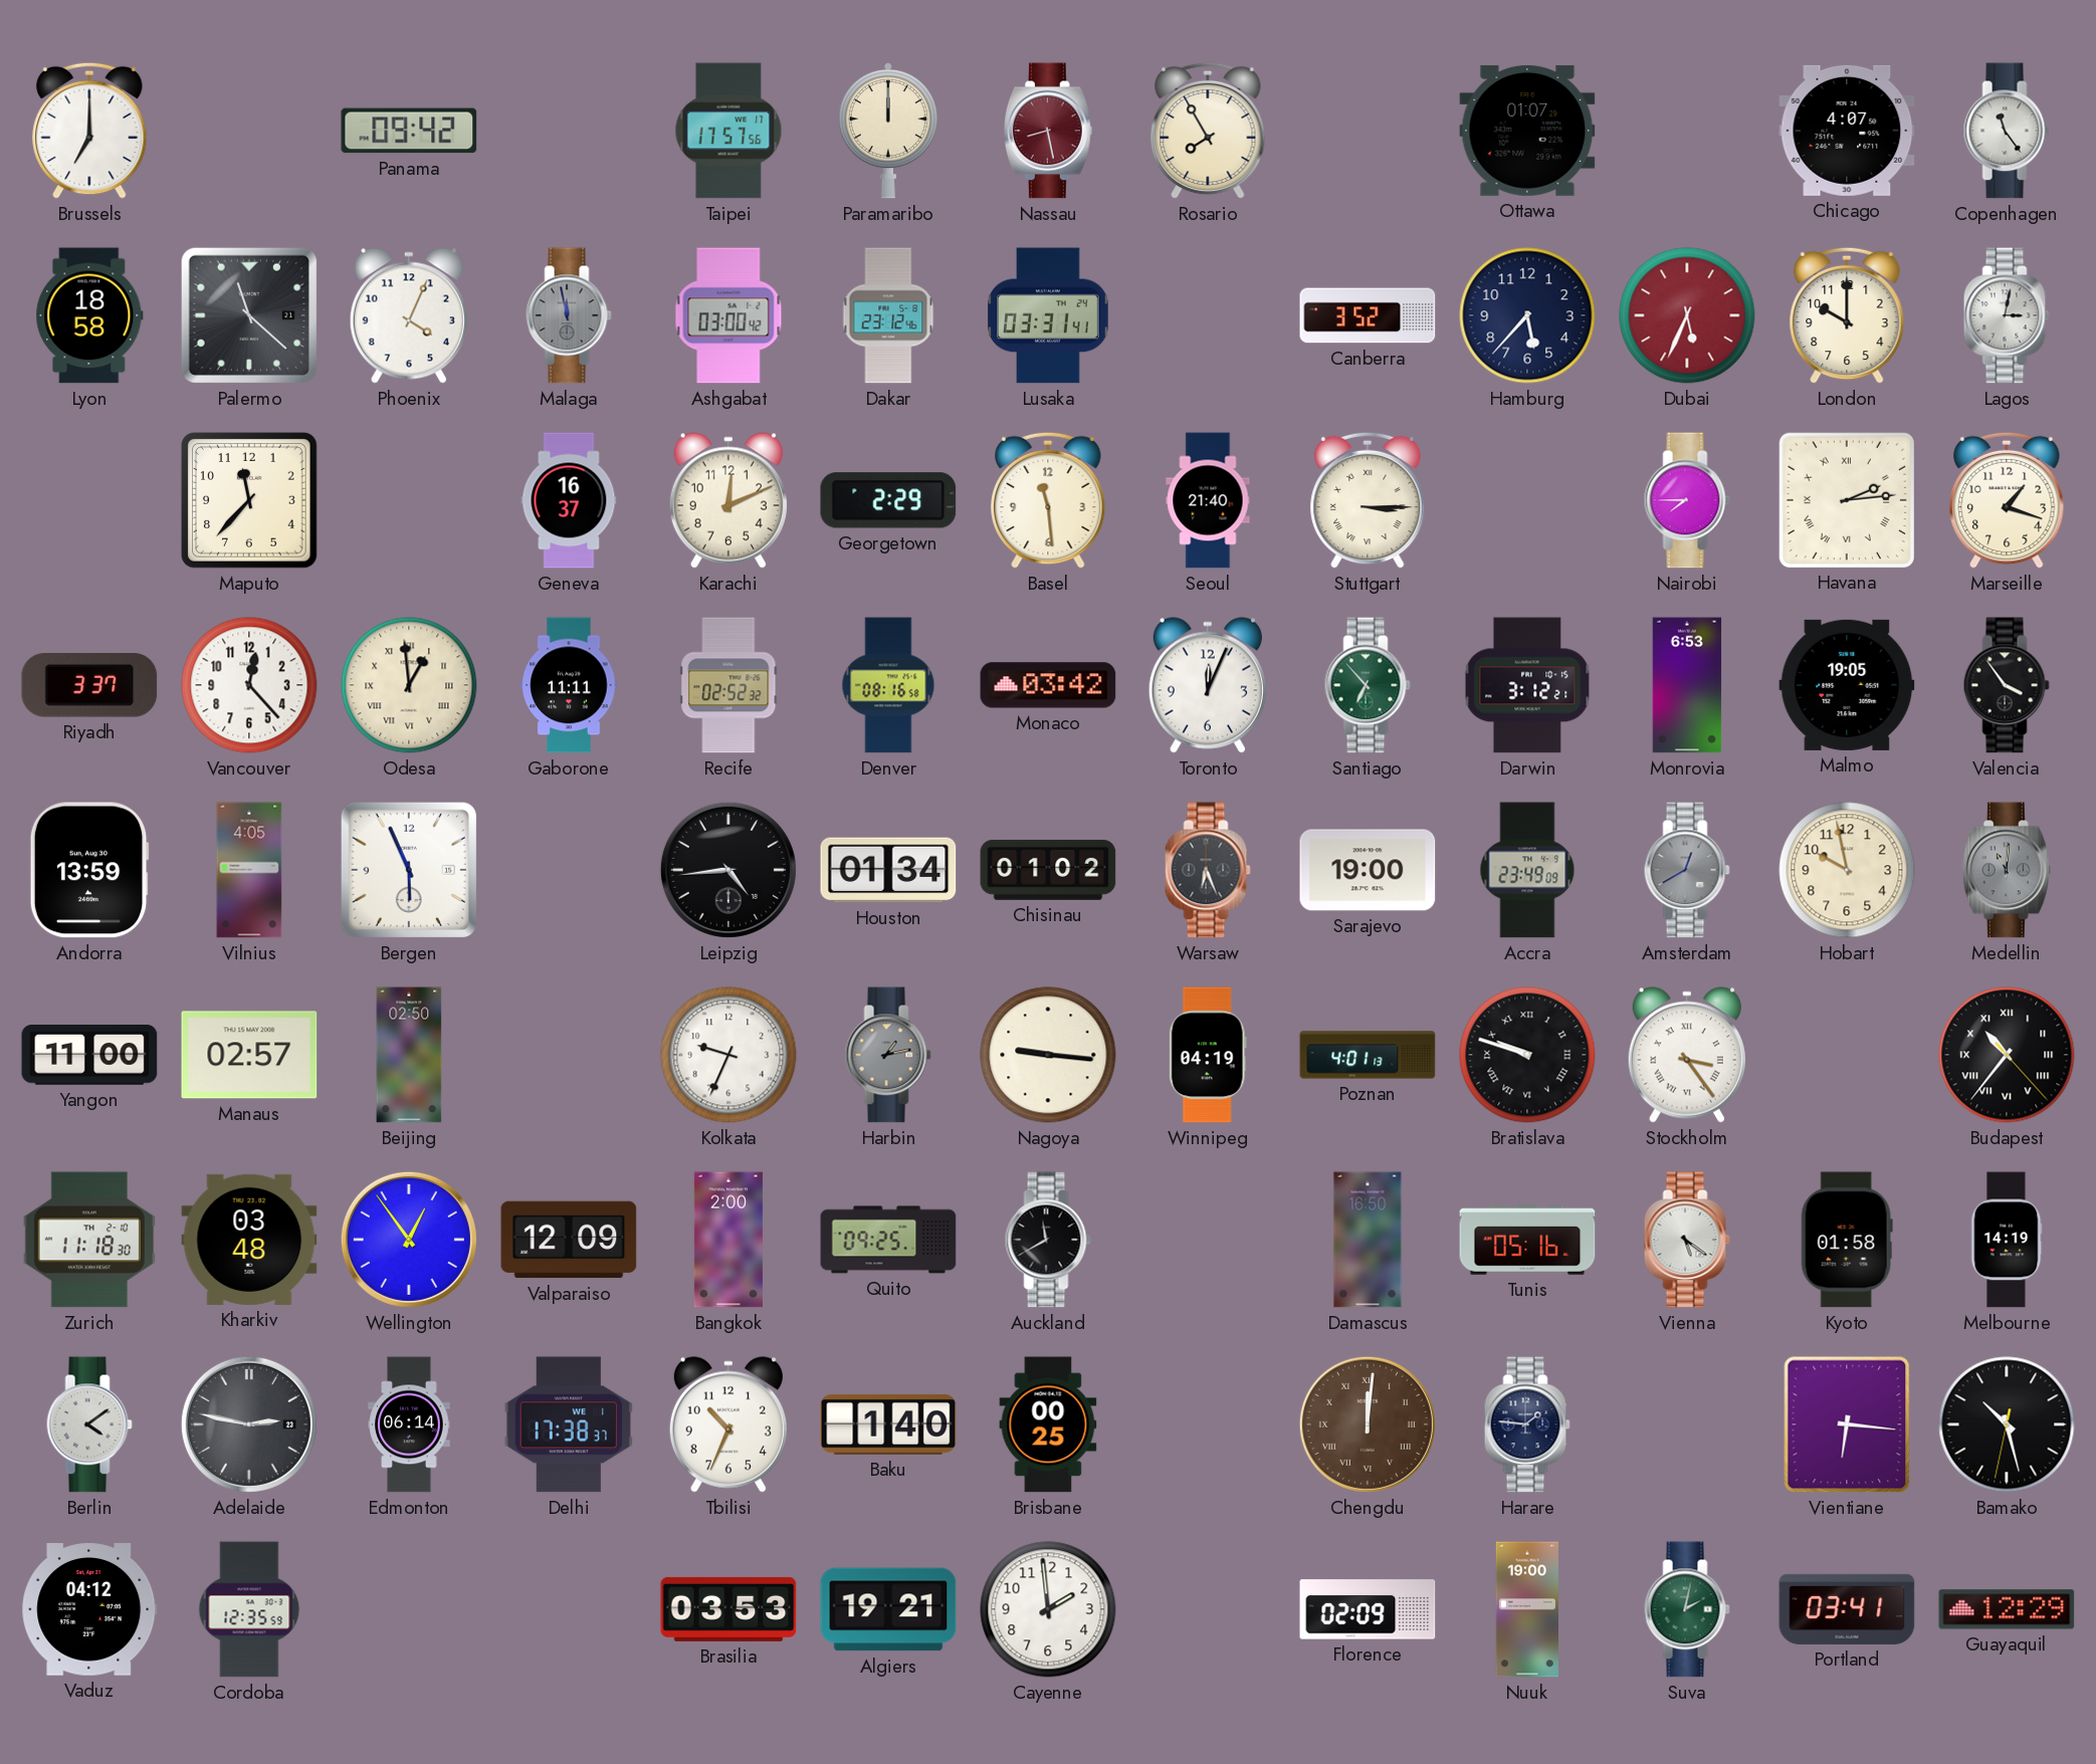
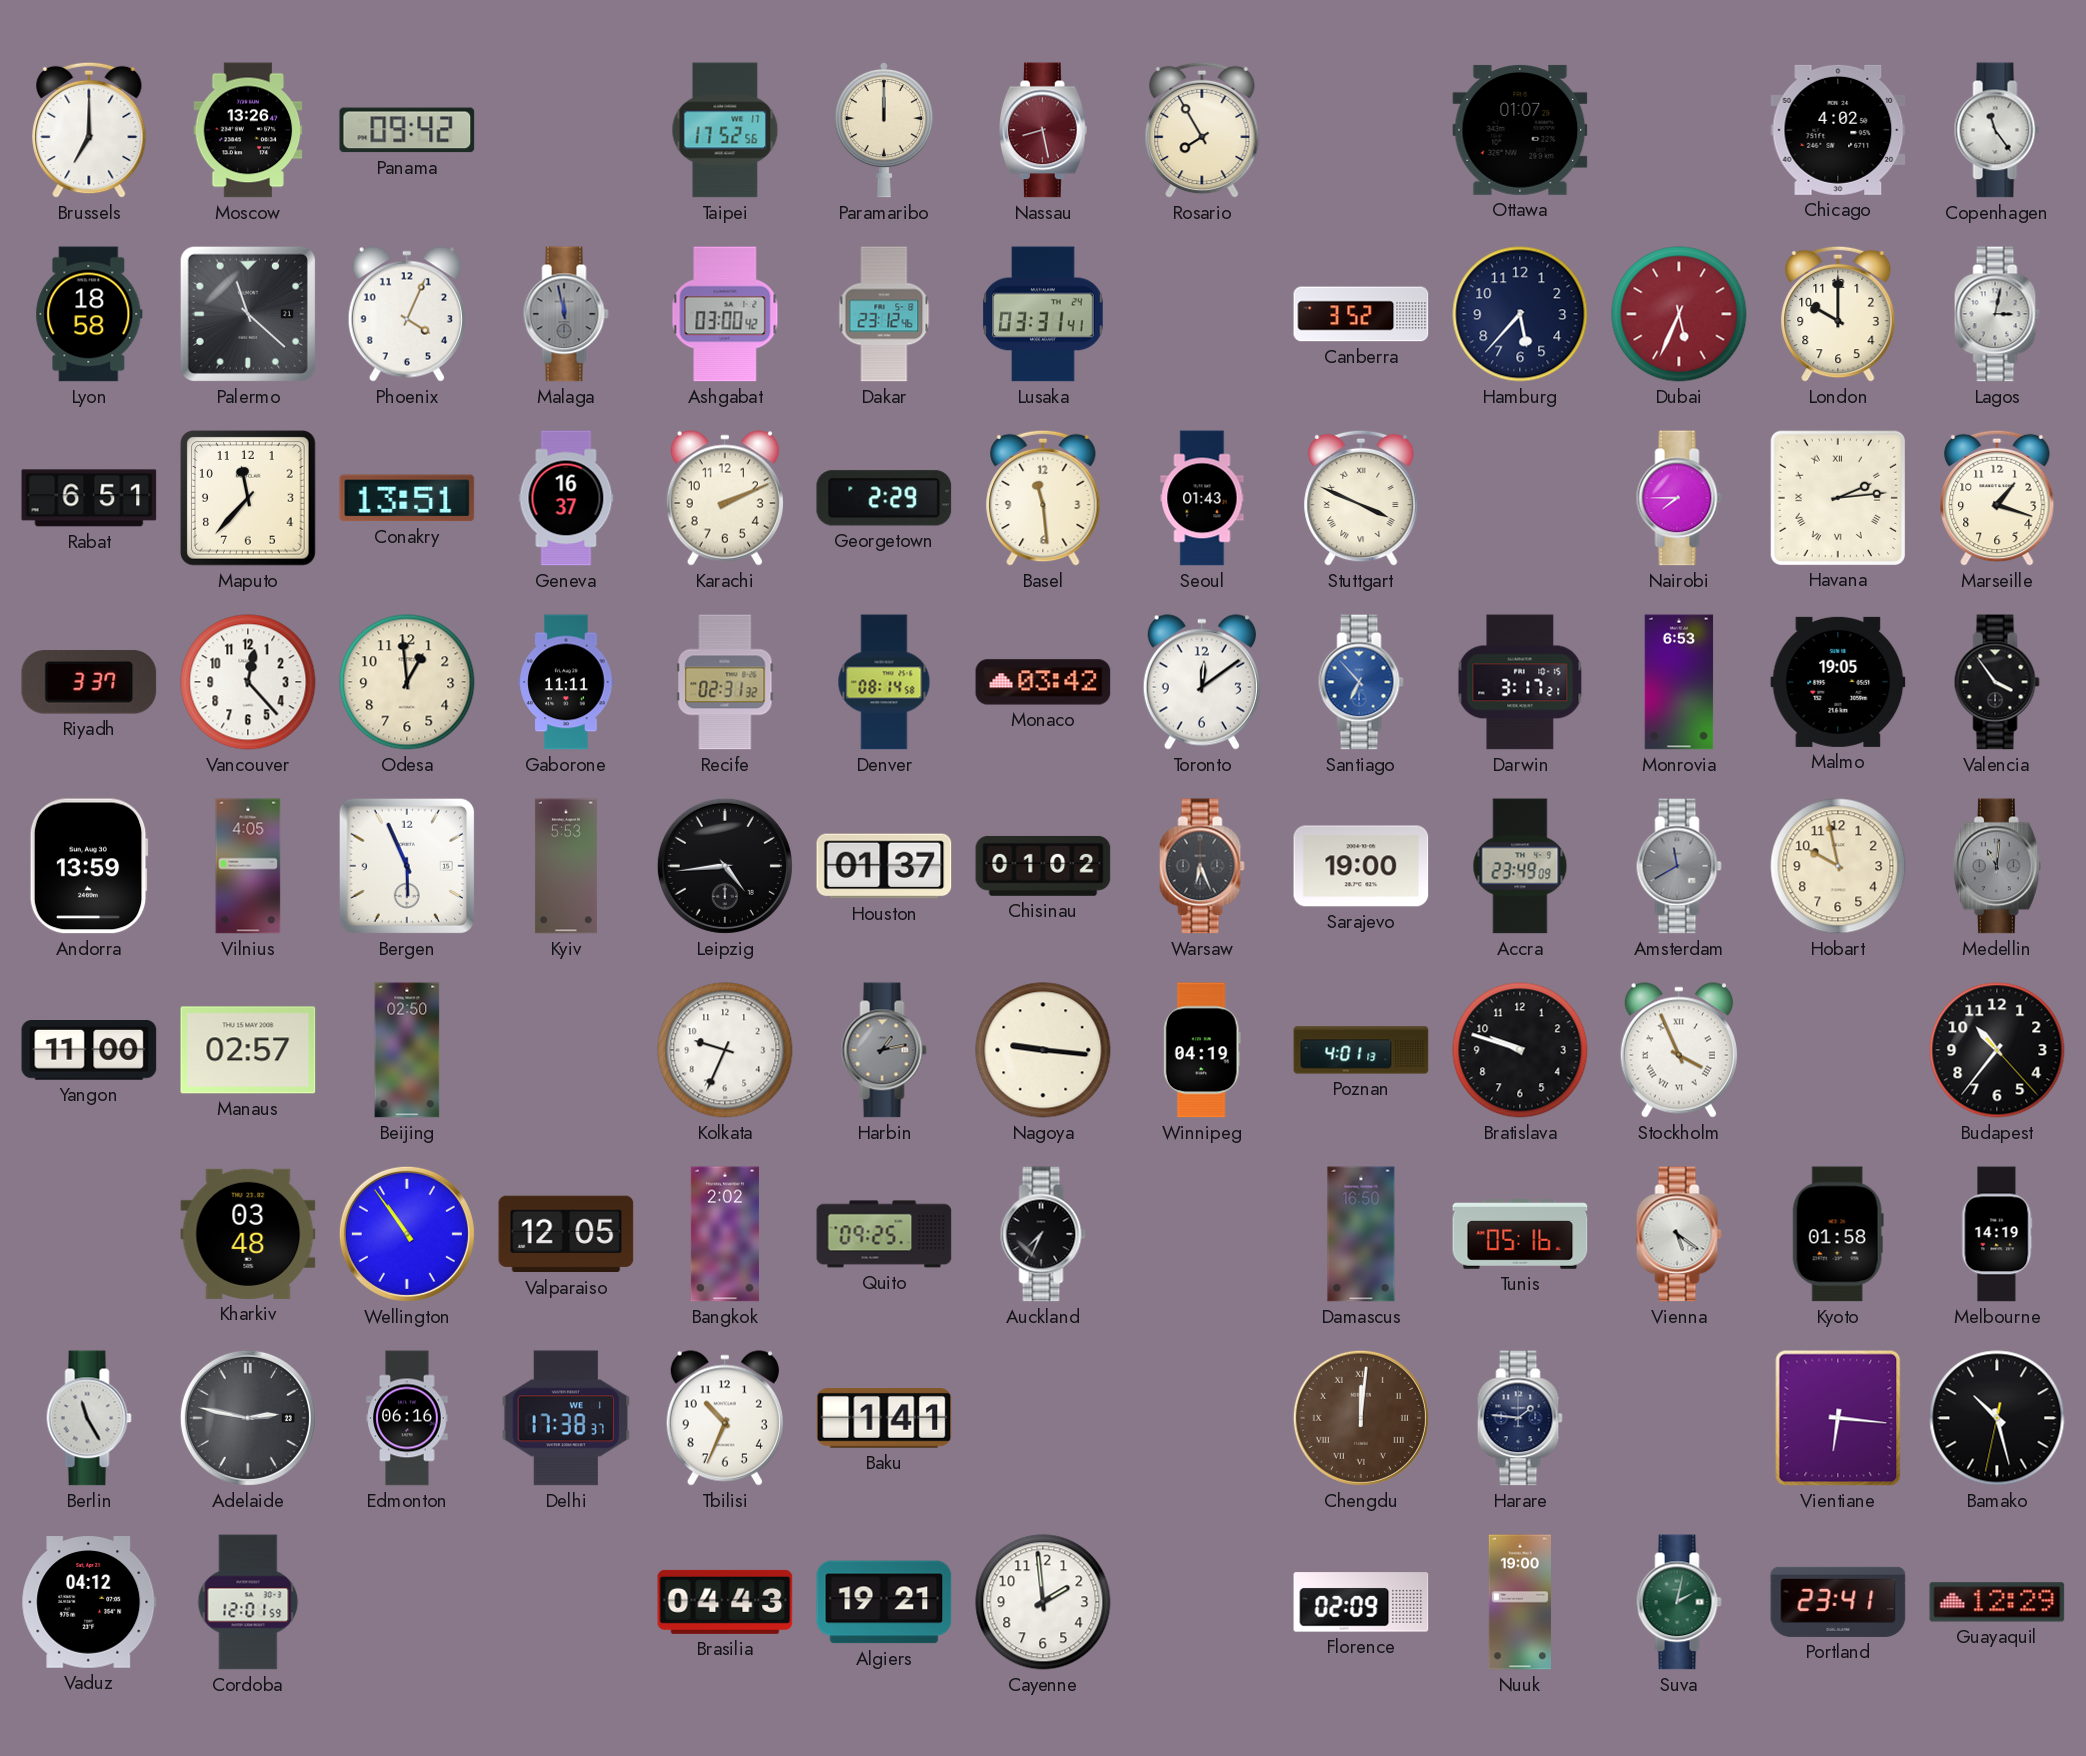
Moscow: none -> 13:26
Taipei: 17:57 -> 17:52
Chicago: 4:07 -> 4:02
Rabat: none -> 6:51
Conakry: none -> 13:51
Karachi: 12:11 -> 2:11
Seoul: 21:40 -> 01:43
Stuttgart: 3:15 -> 3:49
Odesa numerals: Roman -> Arabic
Recife: 02:52 -> 02:31
Denver: 08:16 -> 08:14
Toronto: 12:04 -> 12:09
Santiago dial: green -> blue
Darwin: 3:12 -> 3:17
Kyiv: none -> 5:53
Houston: 01:34 -> 01:37
Amsterdam: 12:40 -> 11:40
Bratislava numerals: Roman -> Arabic
Stockholm: 3:24 -> 3:56
Budapest numerals: Roman -> Arabic
Zurich: 11:18 -> none
Wellington: 12:54 -> 10:54
Valparaiso: 12:09 -> 12:05
Bangkok: 2:00 -> 2:02
Auckland: 11:40 -> 7:34
Berlin: 4:09 -> 11:25
Edmonton: 06:14 -> 06:16
Baku: 1:40 -> 1:41
Brisbane: 00:25 -> none
Cordoba: 12:35 -> 12:01
Brasilia: 03:53 -> 04:43
Portland: 03:41 -> 23:41
